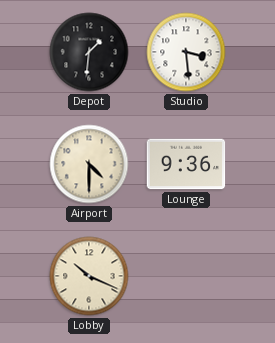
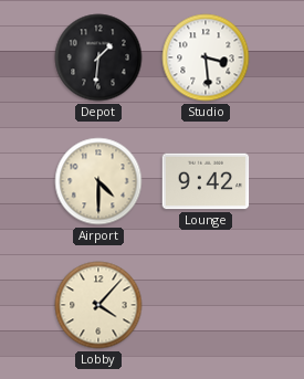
Lounge: 9:36 -> 9:42
Lobby: 10:19 -> 4:07
